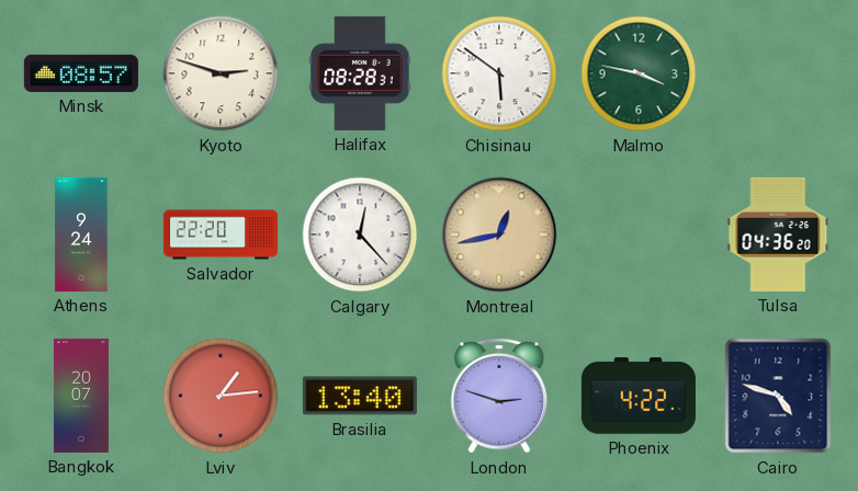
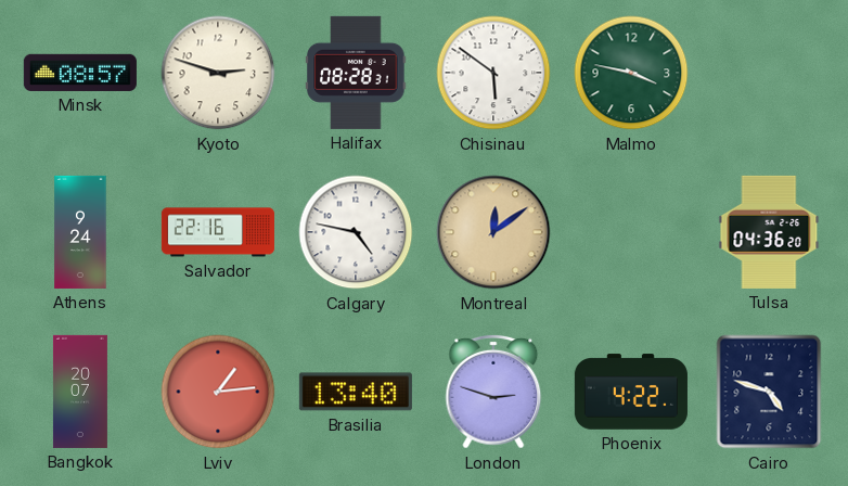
Salvador: 22:20 -> 22:16
Calgary: 12:23 -> 4:47
Montreal: 12:43 -> 12:09
